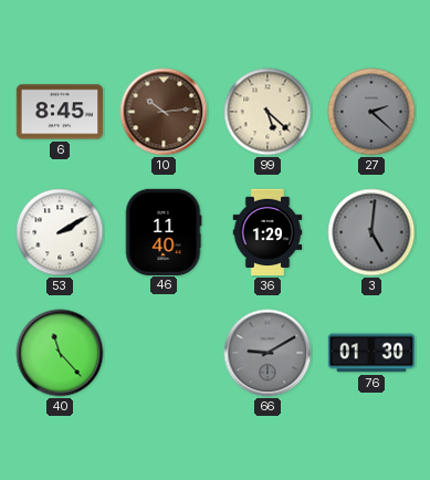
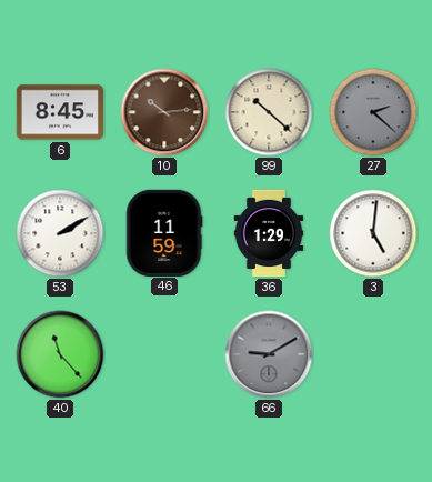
99: 5:22 -> 10:22
46: 11:40 -> 11:59
3 dial: grey -> white
76: 01:30 -> none
